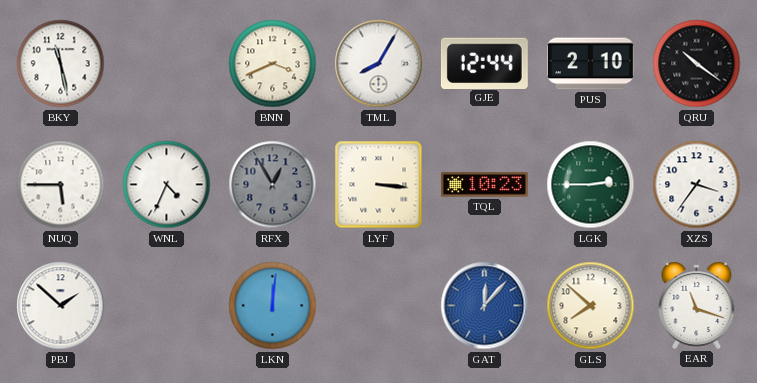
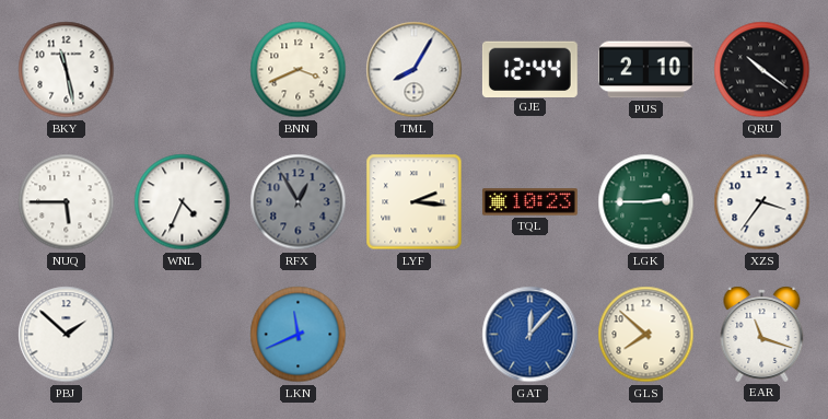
LYF: 3:16 -> 2:16
LKN: 12:01 -> 11:41
